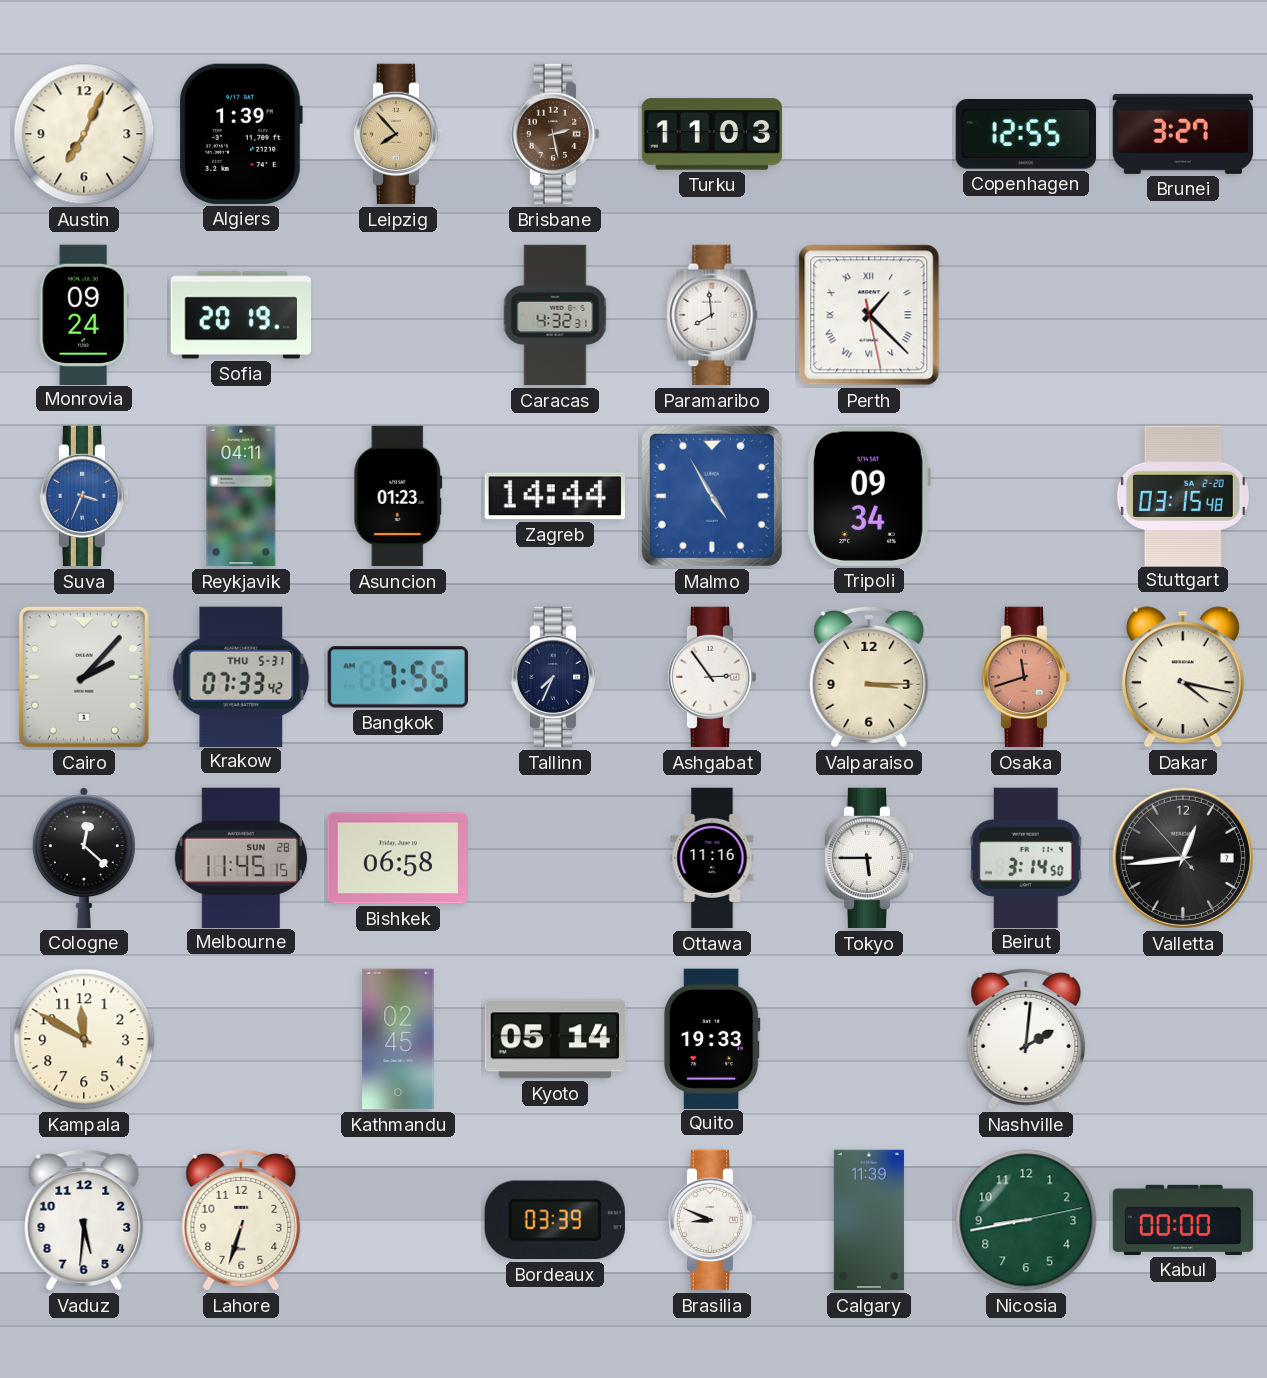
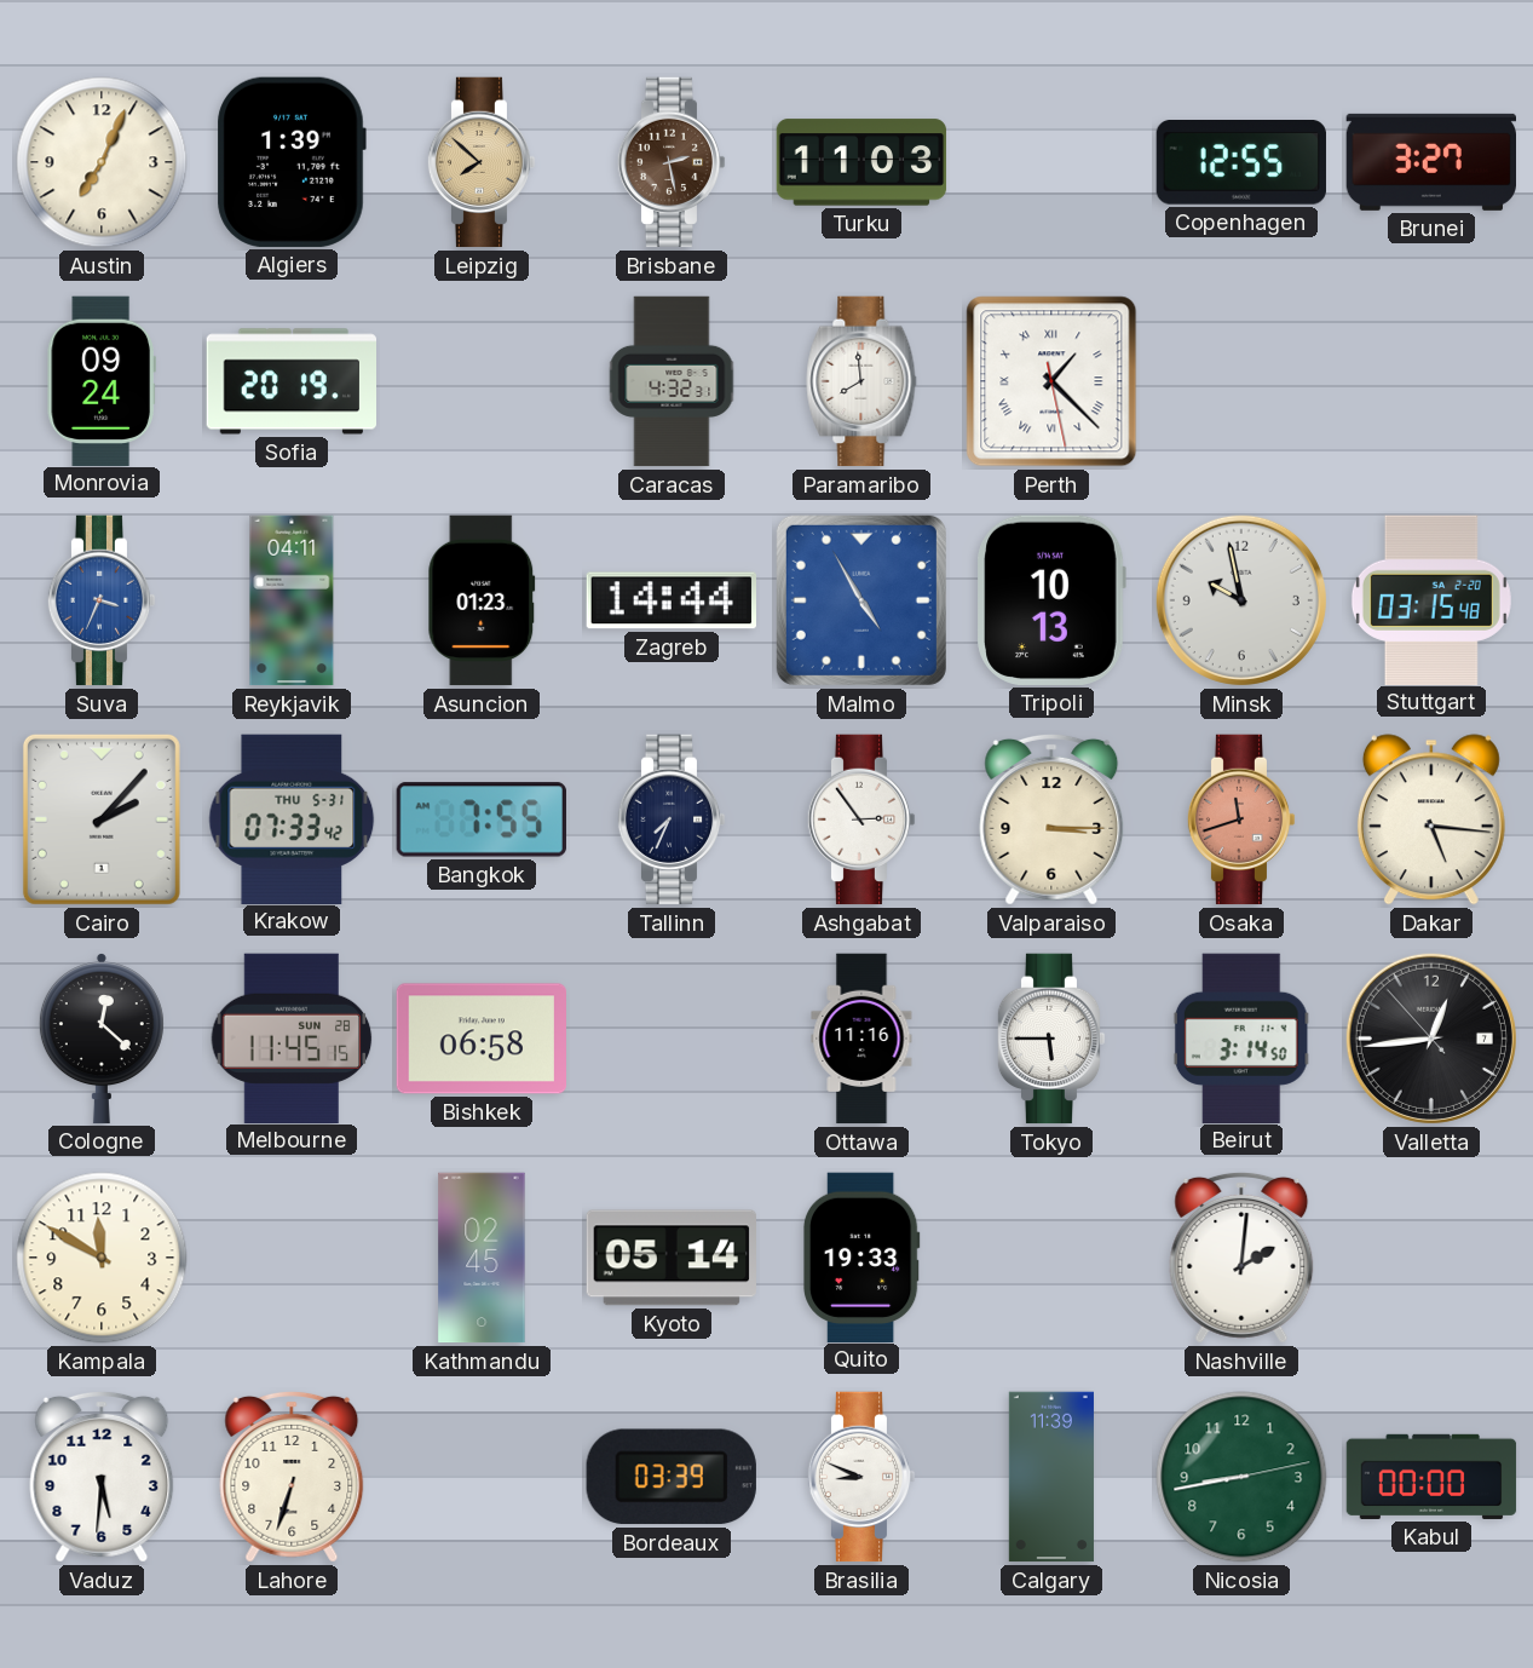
Leipzig: 7:53 -> 7:52
Tripoli: 09:34 -> 10:13
Minsk: none -> 9:58
Dakar: 4:17 -> 5:16
